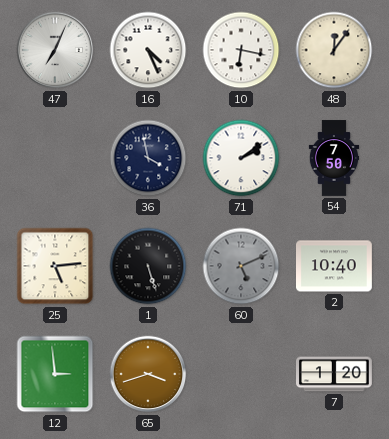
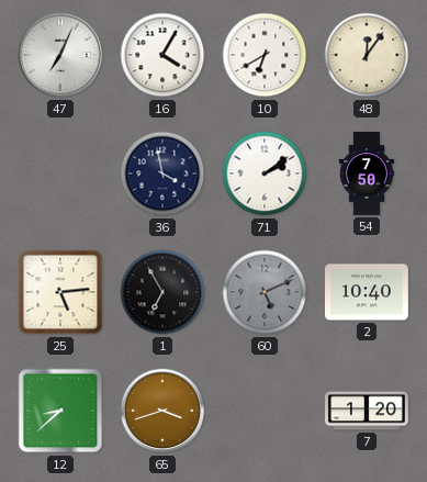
16: 4:26 -> 4:05
10: 6:17 -> 6:40
1: 5:27 -> 6:55
12: 2:59 -> 8:38
